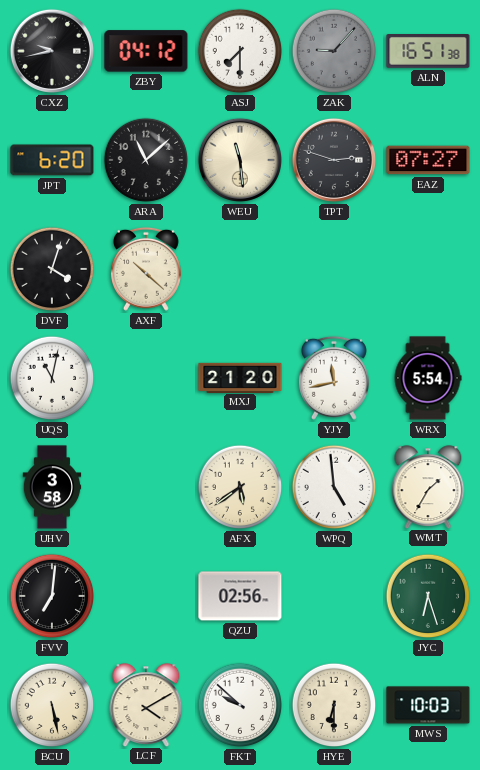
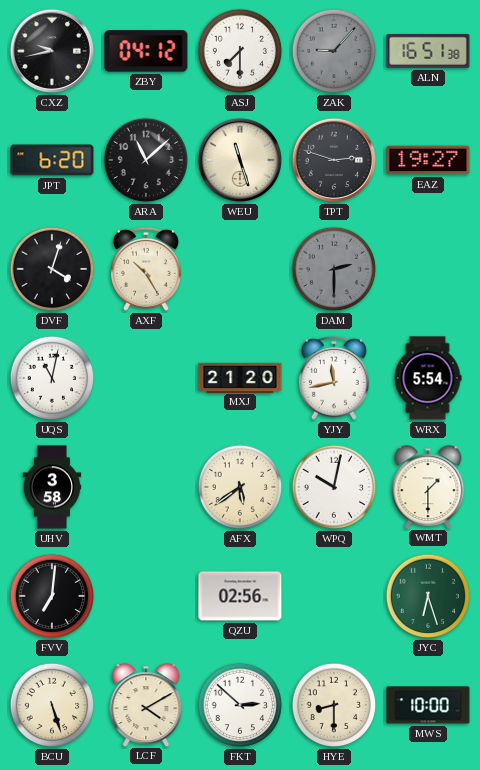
WEU: 11:29 -> 11:27
EAZ: 07:27 -> 19:27
AXF: 10:22 -> 10:25
DAM: none -> 2:30
WPQ: 4:59 -> 10:02
WMT: 1:35 -> 1:30
BCU: 5:28 -> 5:27
FKT: 9:52 -> 2:52
HYE: 6:30 -> 8:30
MWS: 10:03 -> 10:00
